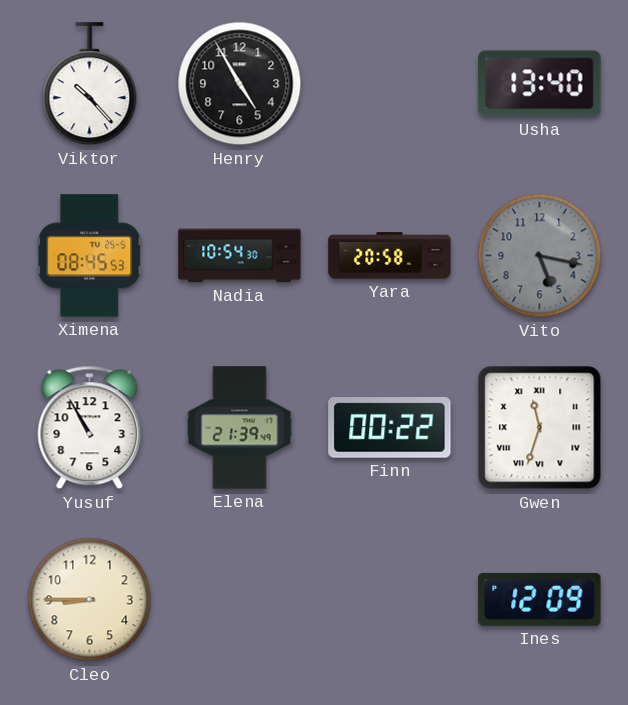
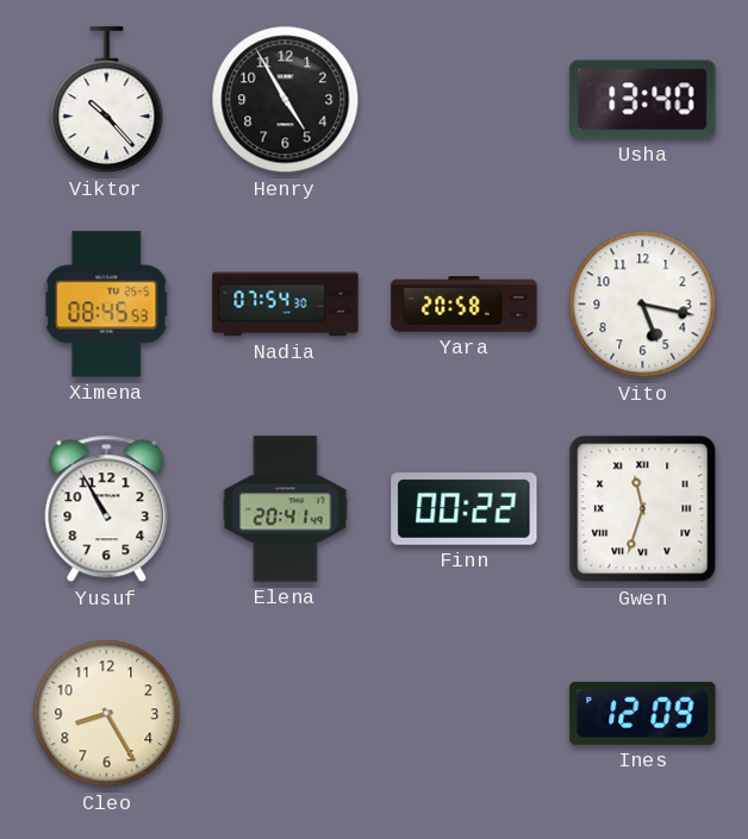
Nadia: 10:54 -> 07:54
Vito dial: grey -> white
Elena: 21:39 -> 20:41
Cleo: 8:45 -> 8:25
